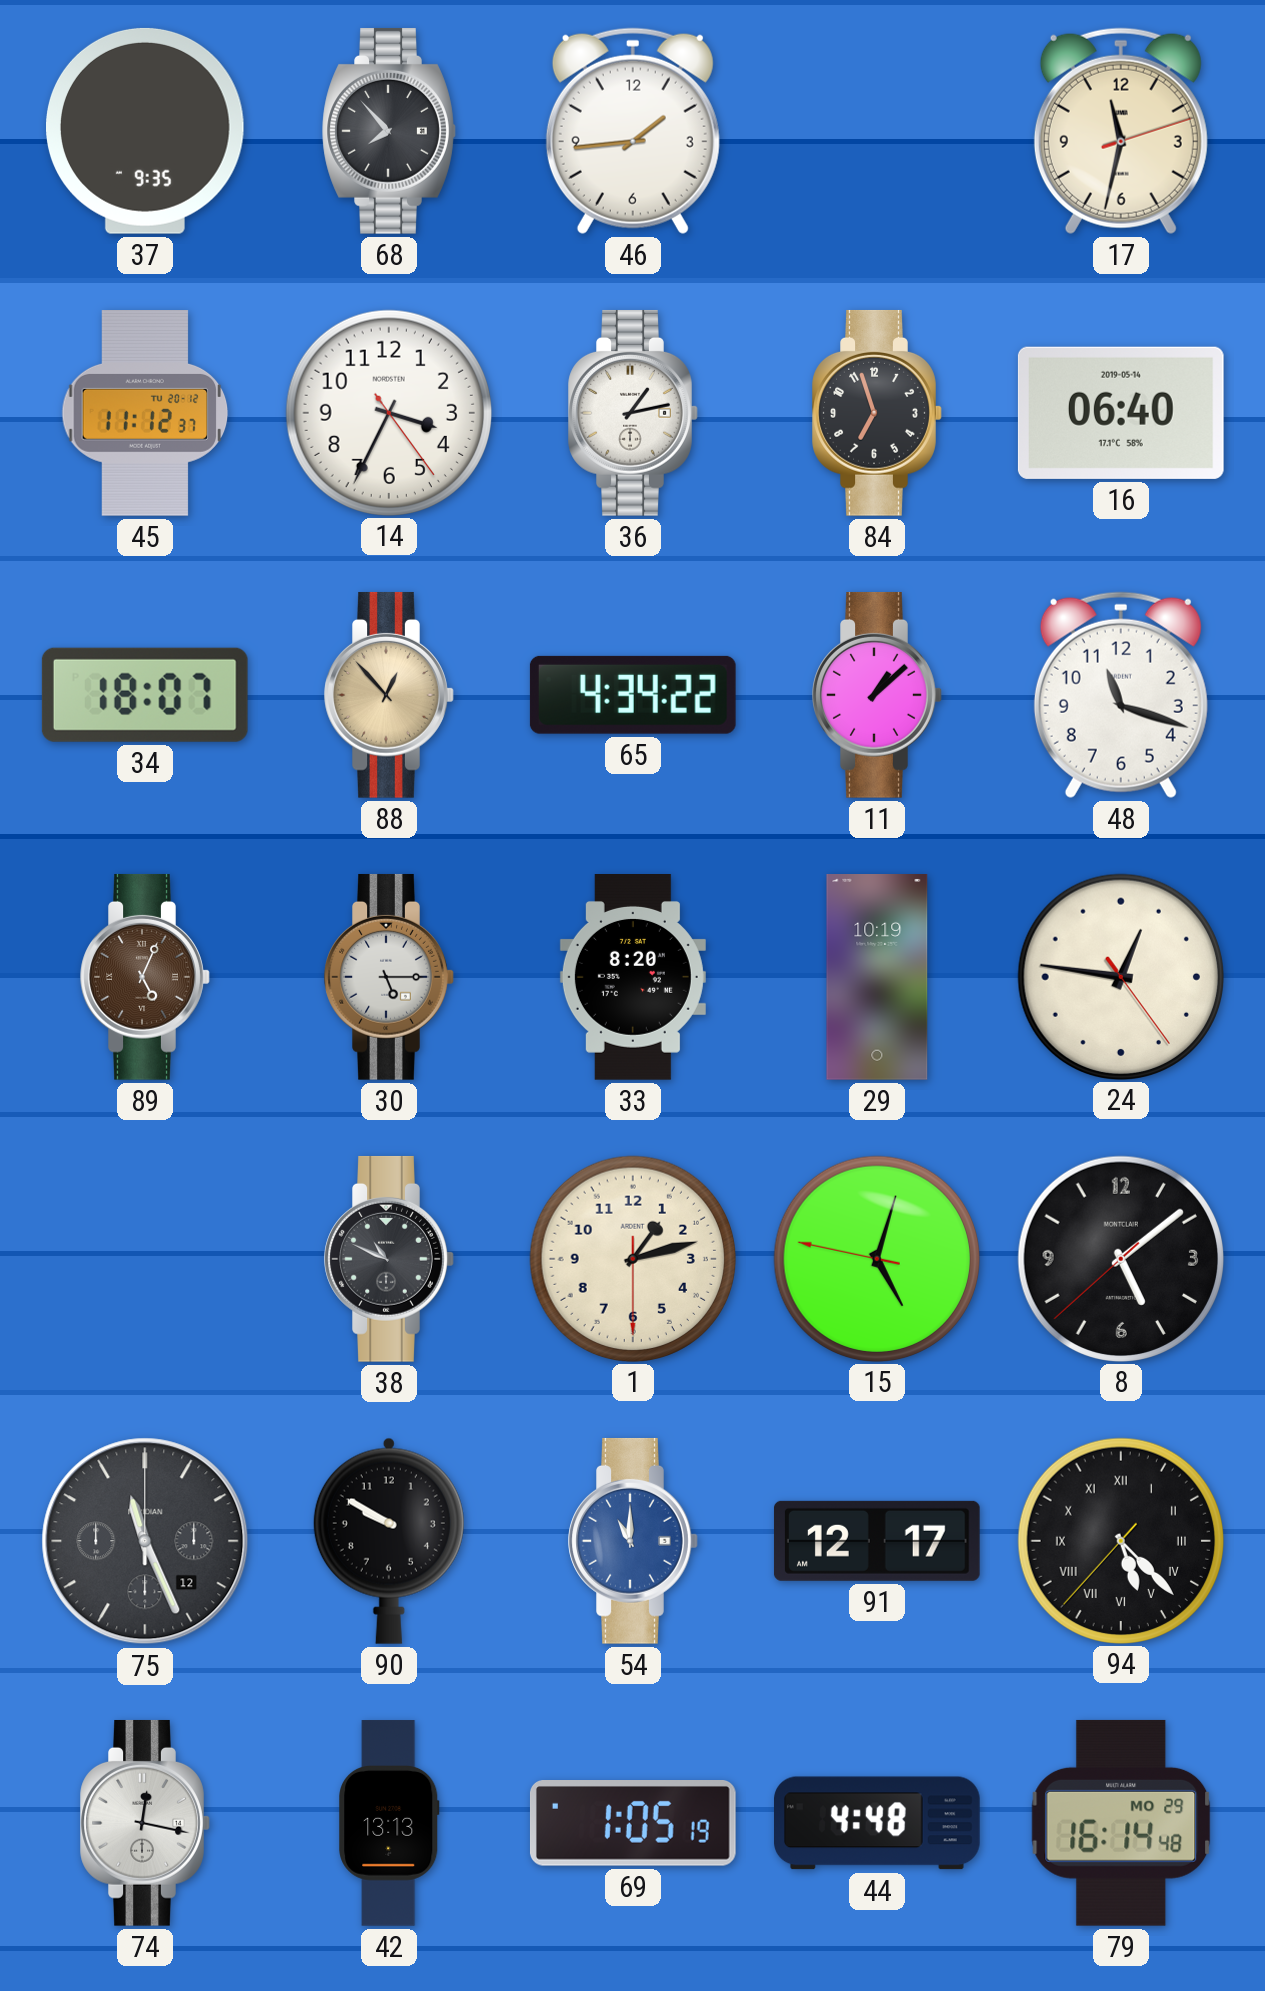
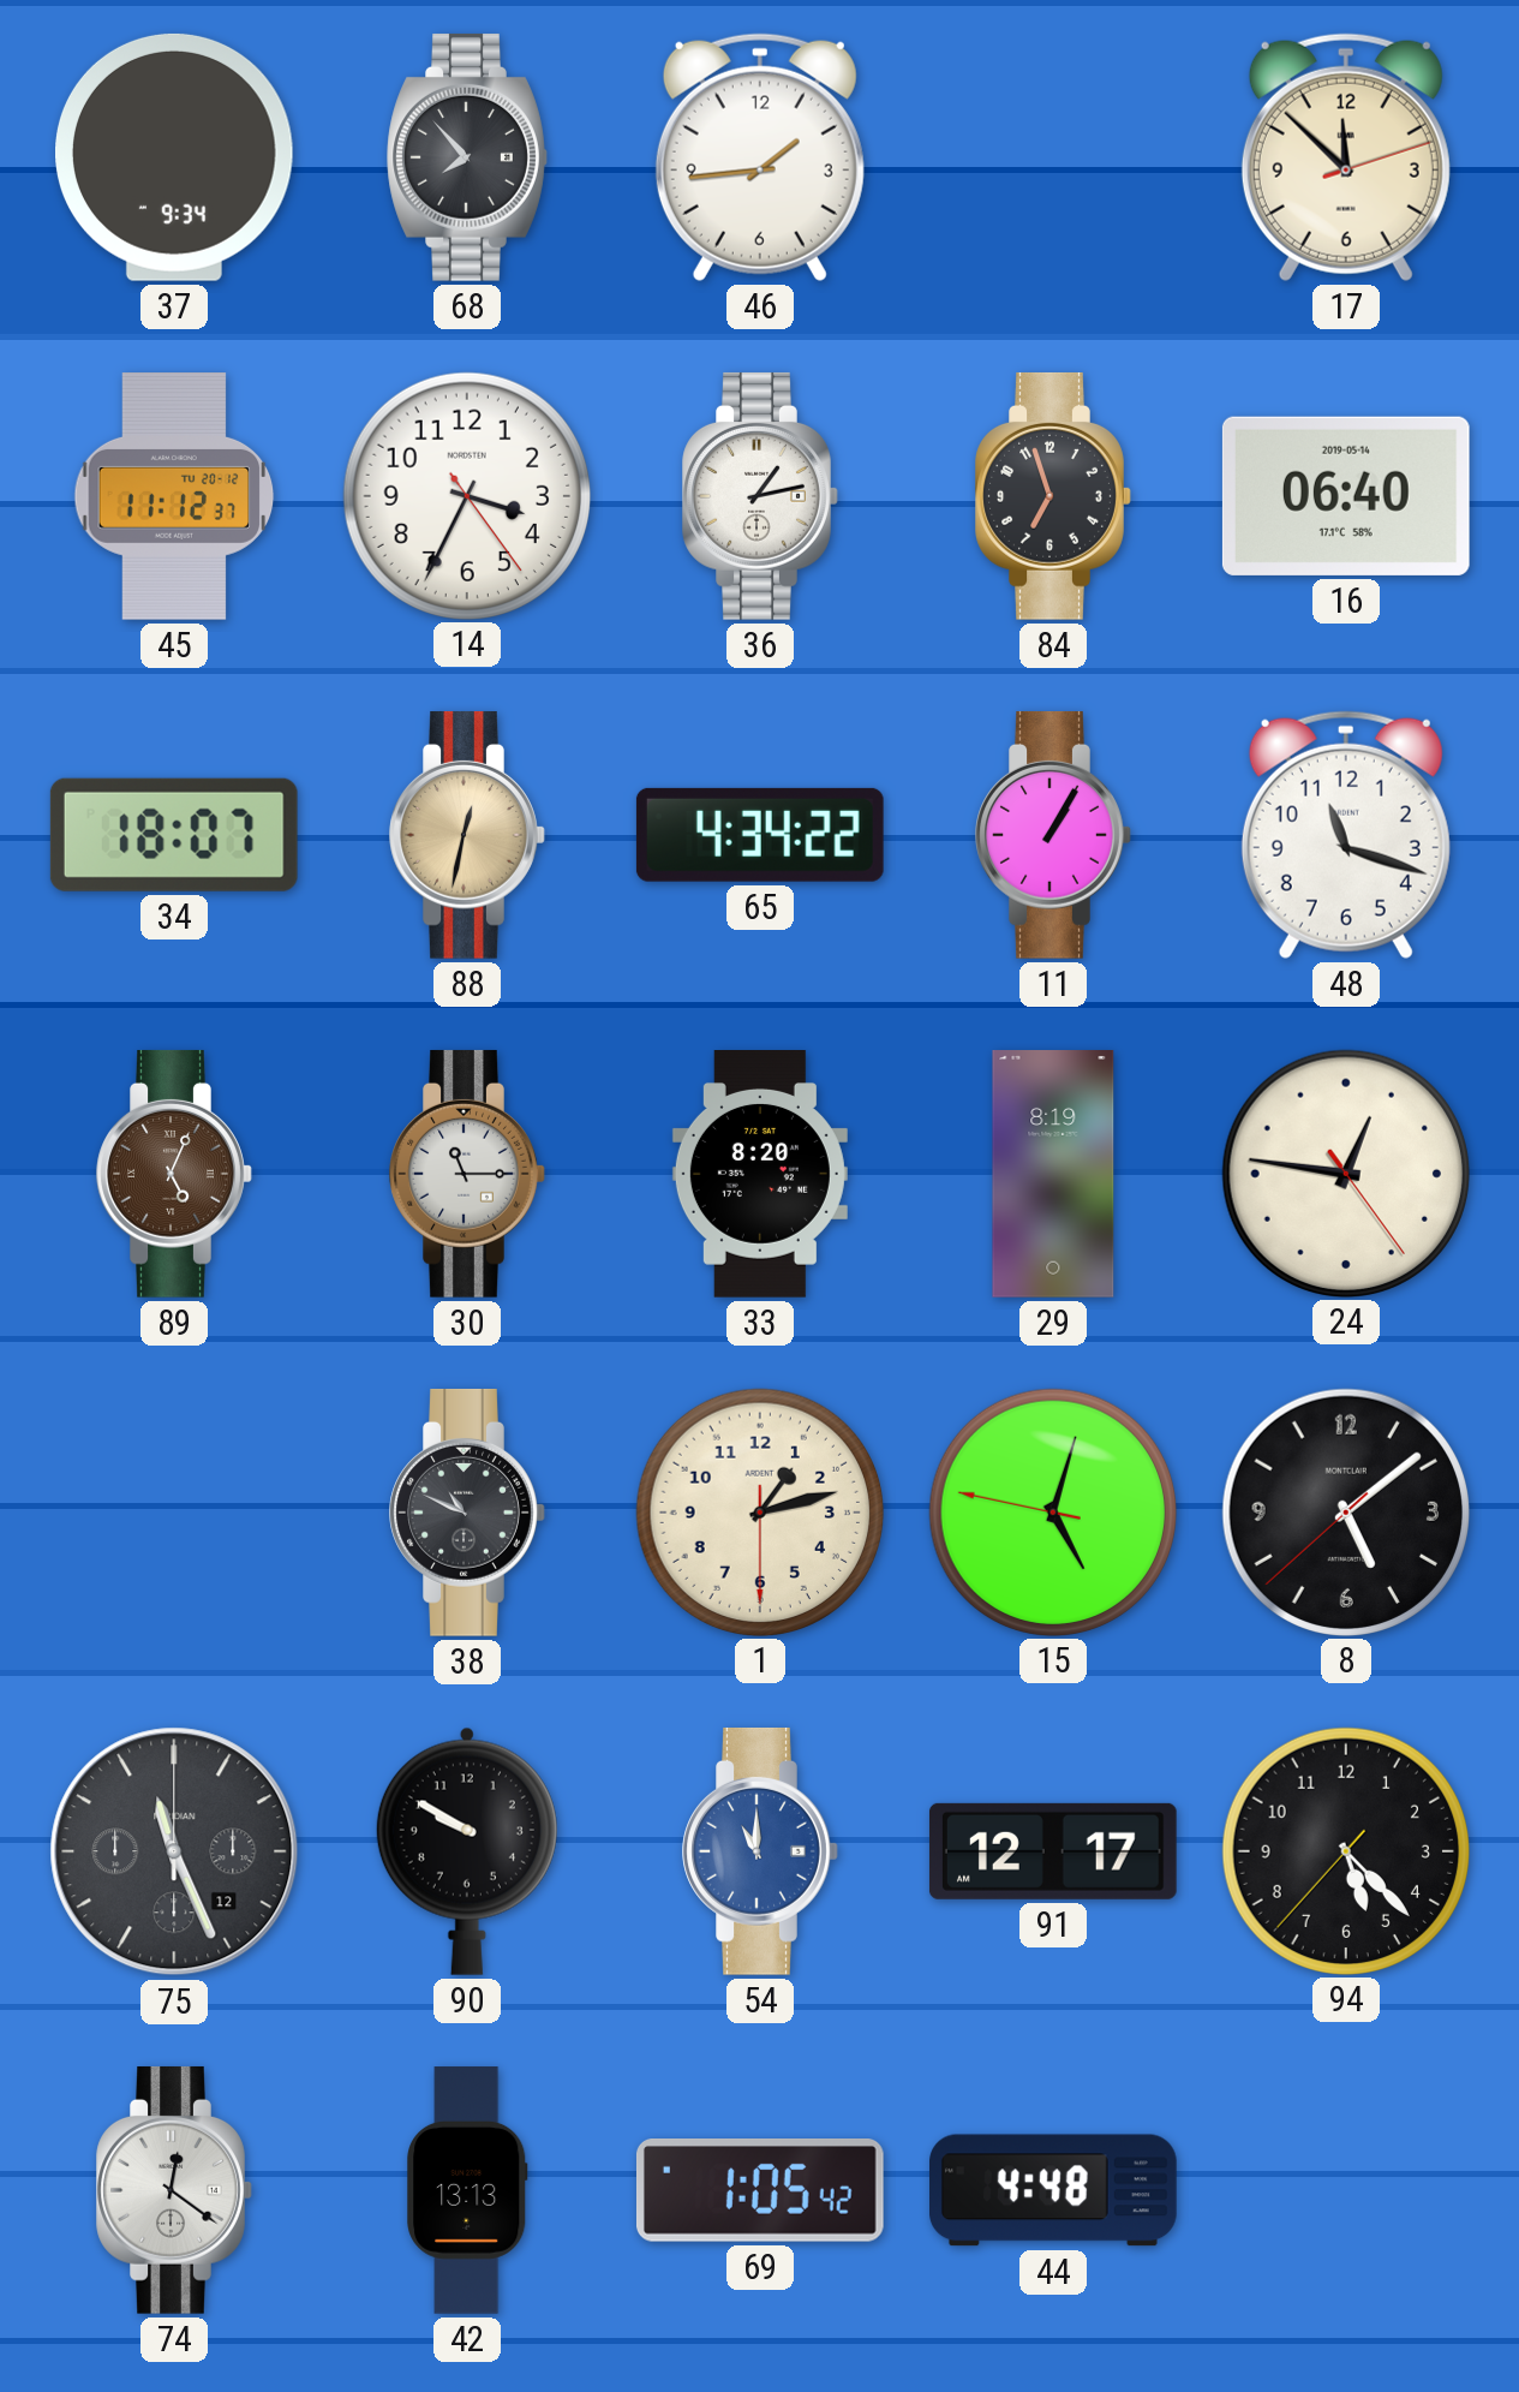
37: 9:35 -> 9:34
17: 11:32 -> 11:52
88: 12:53 -> 12:32
11: 1:08 -> 1:05
30: 5:15 -> 11:15
29: 10:19 -> 8:19
94 numerals: Roman -> Arabic
74: 12:17 -> 12:21
69: 1:05:19 -> 1:05:42
79: 16:14 -> none
